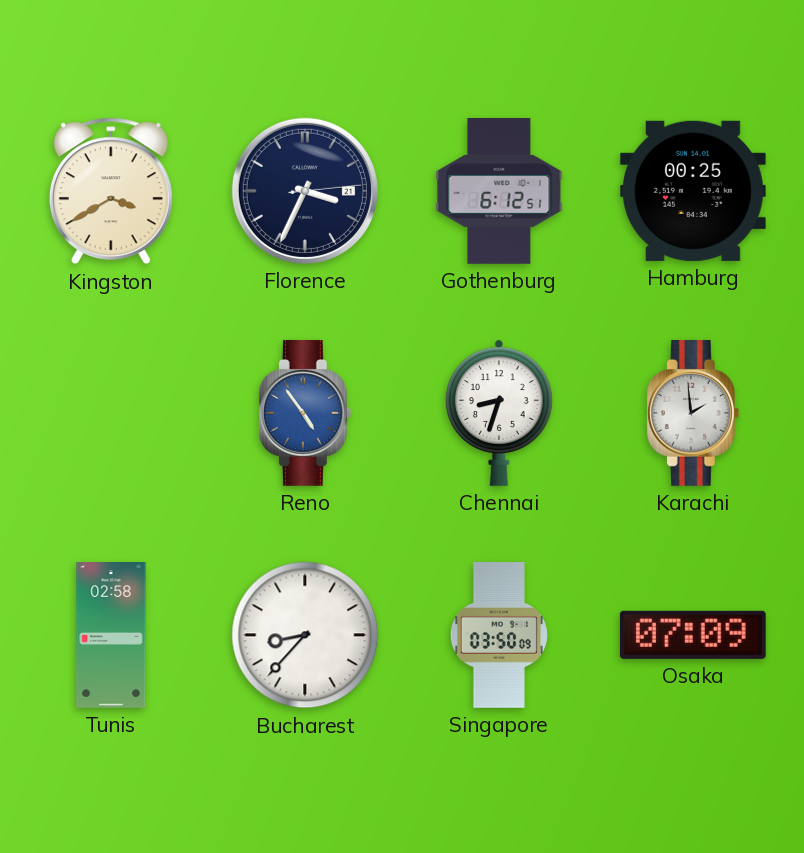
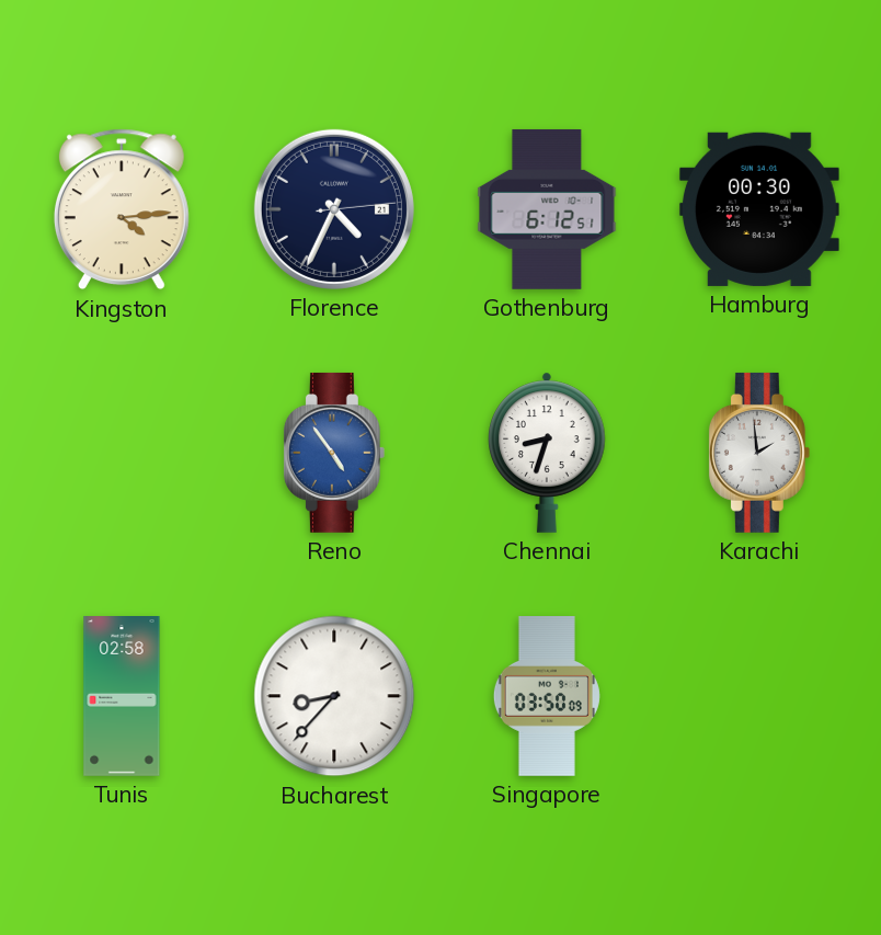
Kingston: 3:40 -> 4:14
Florence: 3:34 -> 4:34
Hamburg: 00:25 -> 00:30
Osaka: 07:09 -> none
